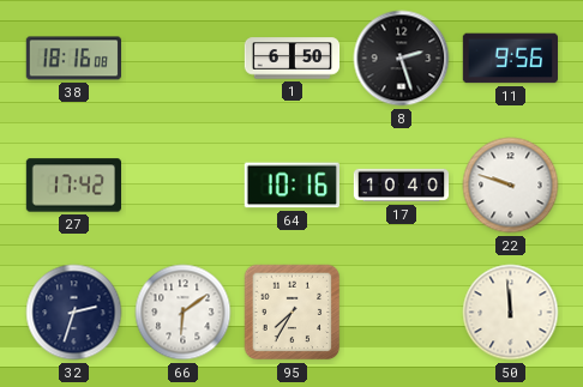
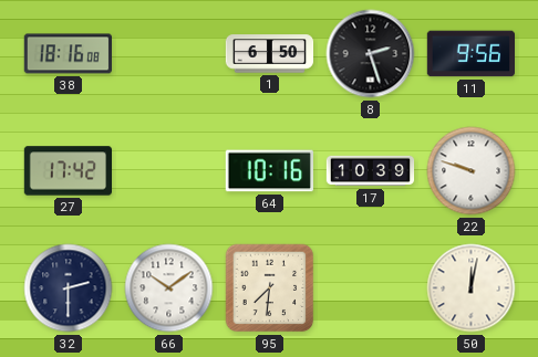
17: 10:40 -> 10:39
32: 2:33 -> 2:30
66: 6:09 -> 10:09
95: 7:35 -> 7:31
50: 11:59 -> 12:02
